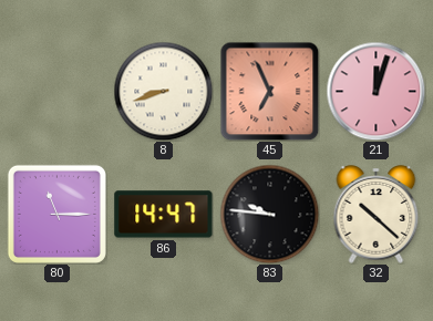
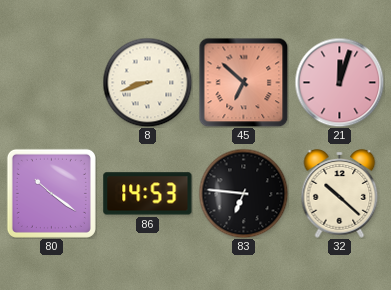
45: 6:56 -> 6:52
80: 11:15 -> 10:21
86: 14:47 -> 14:53
83: 9:46 -> 6:46
